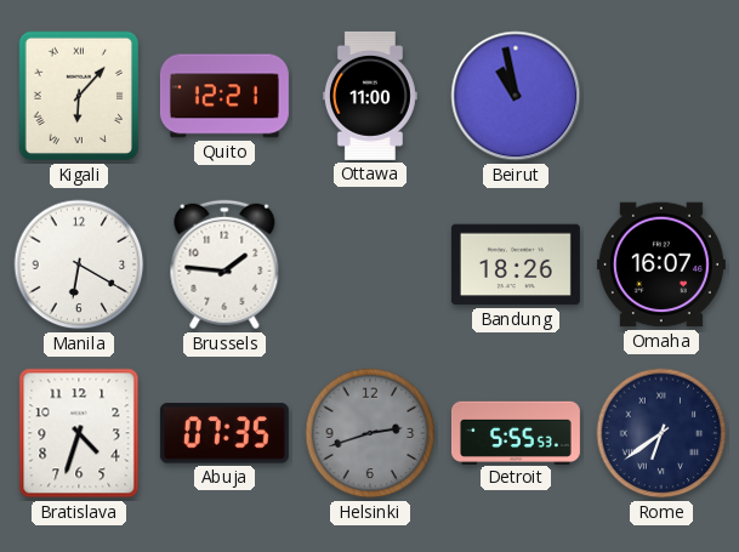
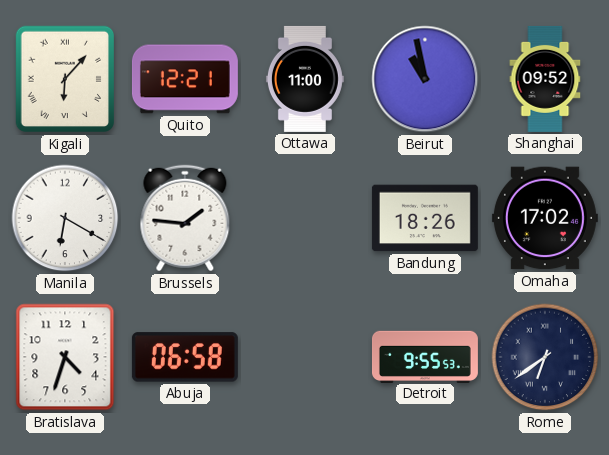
Shanghai: none -> 09:52
Omaha: 16:07 -> 17:02
Abuja: 07:35 -> 06:58
Helsinki: 2:42 -> none
Detroit: 5:55 -> 9:55
